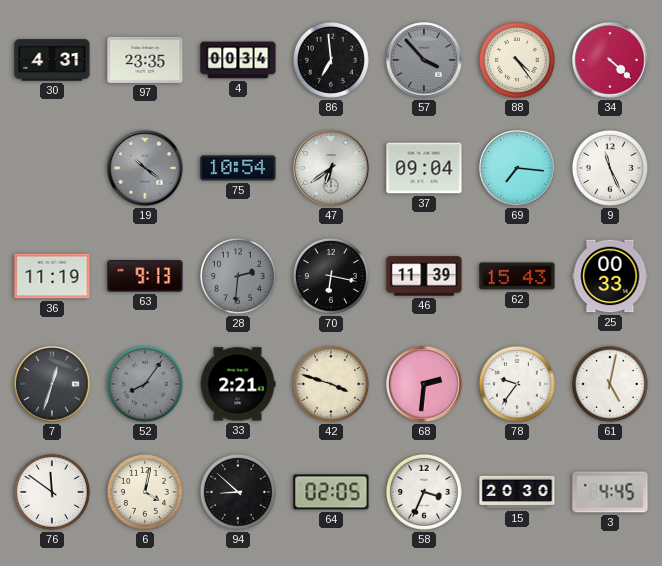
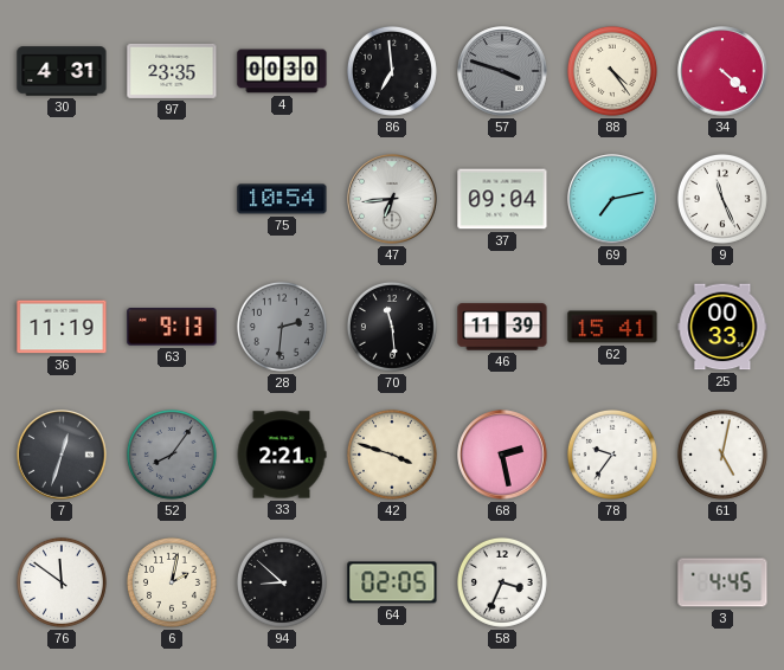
4: 00:34 -> 00:30
57: 3:53 -> 3:48
19: 10:21 -> none
47: 6:39 -> 6:44
69: 7:16 -> 7:13
70: 6:17 -> 11:29
62: 15:43 -> 15:41
68: 2:31 -> 2:28
6: 4:02 -> 2:02
15: 20:30 -> none
